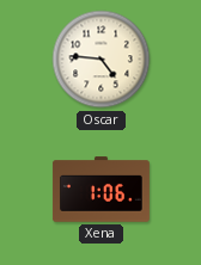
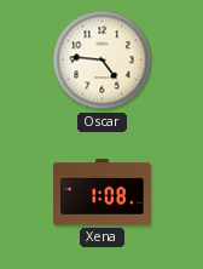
Xena: 1:06 -> 1:08
